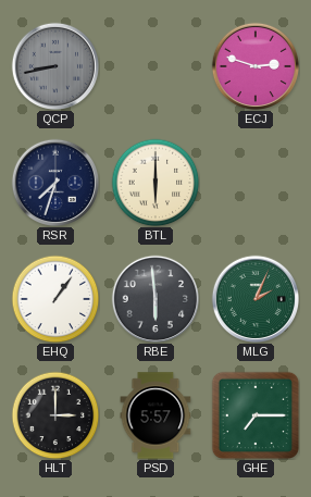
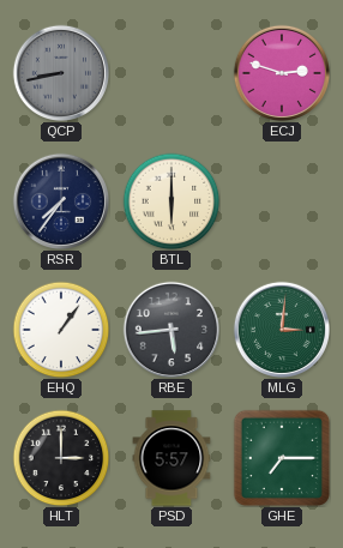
RSR: 7:33 -> 7:36
RBE: 5:59 -> 5:44
MLG: 2:04 -> 3:01
